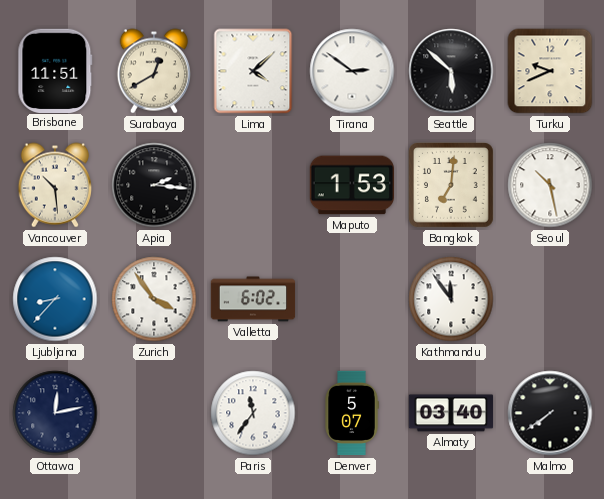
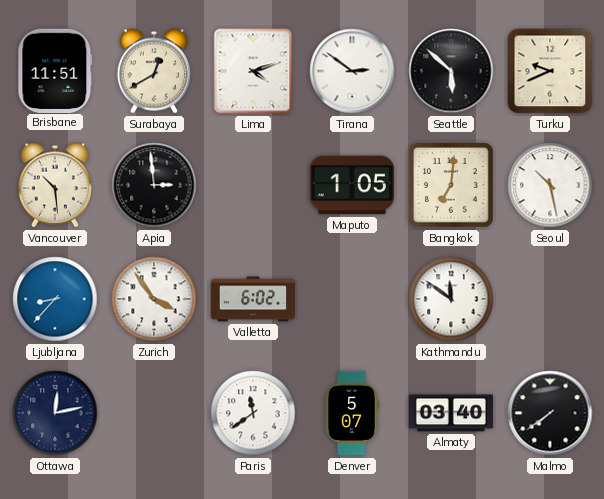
Lima: 4:08 -> 4:12
Apia: 2:16 -> 2:59
Maputo: 1:53 -> 1:05
Kathmandu: 11:54 -> 11:51
Paris: 11:36 -> 11:39
